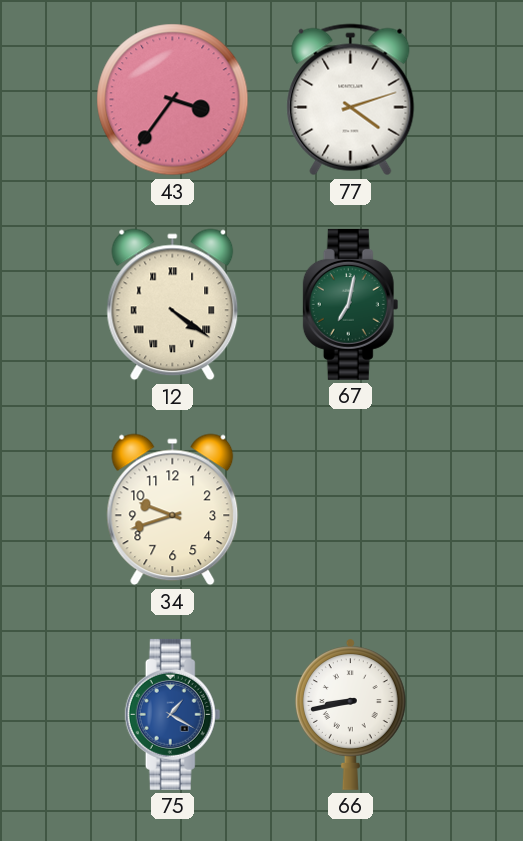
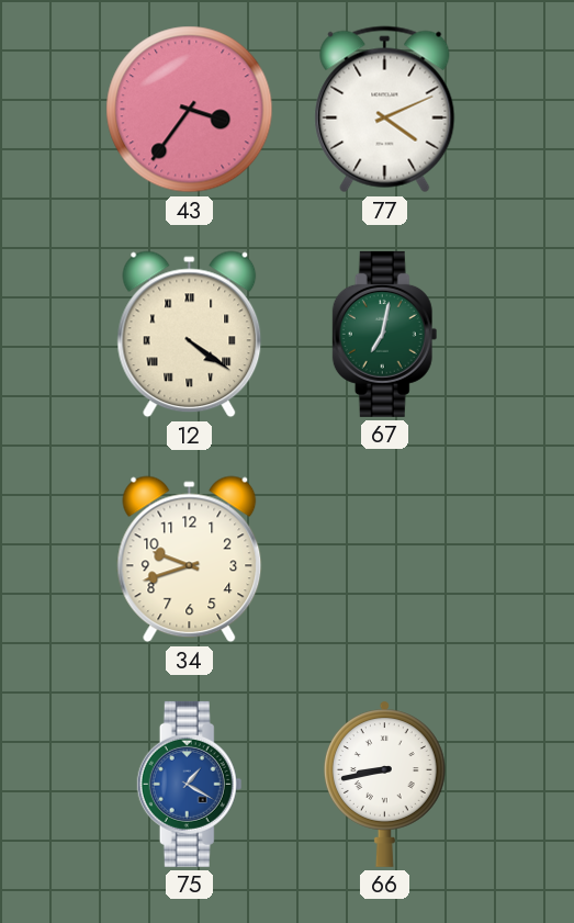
77: 4:12 -> 4:11
